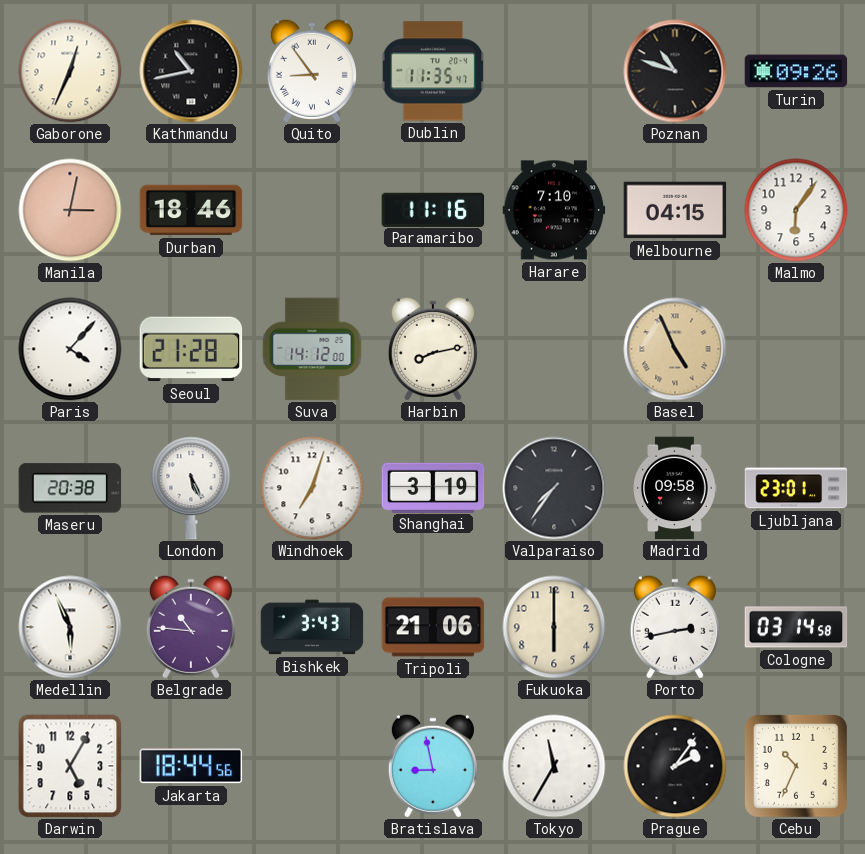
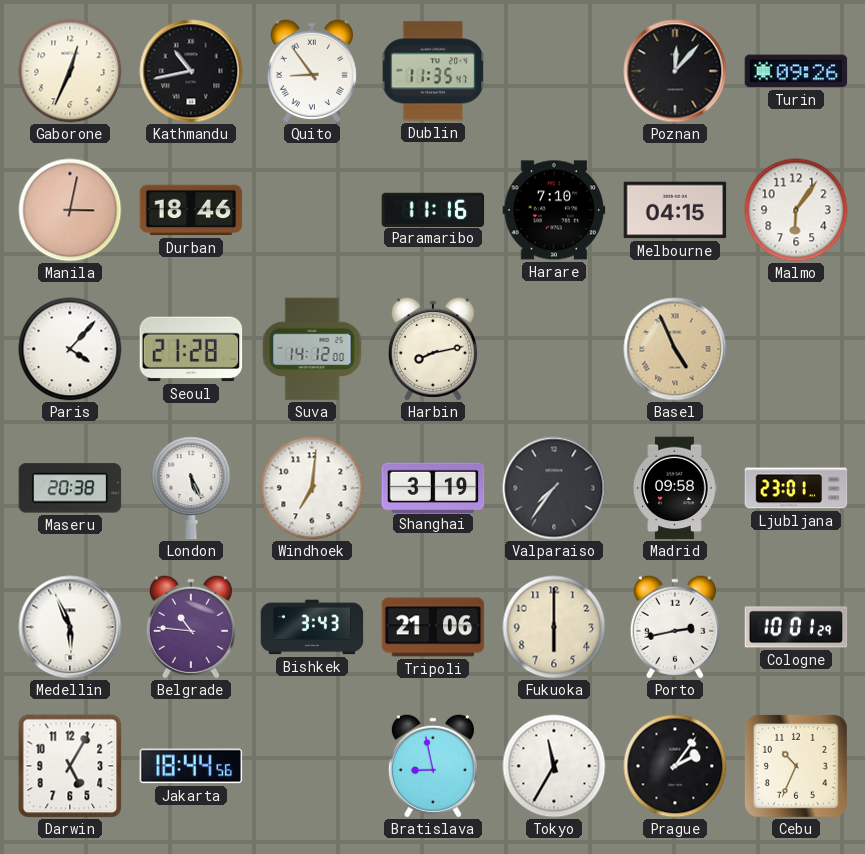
Poznan: 10:48 -> 12:07
Windhoek: 7:03 -> 7:01
Cologne: 03:14 -> 10:01
